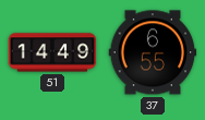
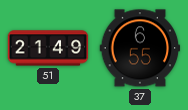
51: 14:49 -> 21:49
